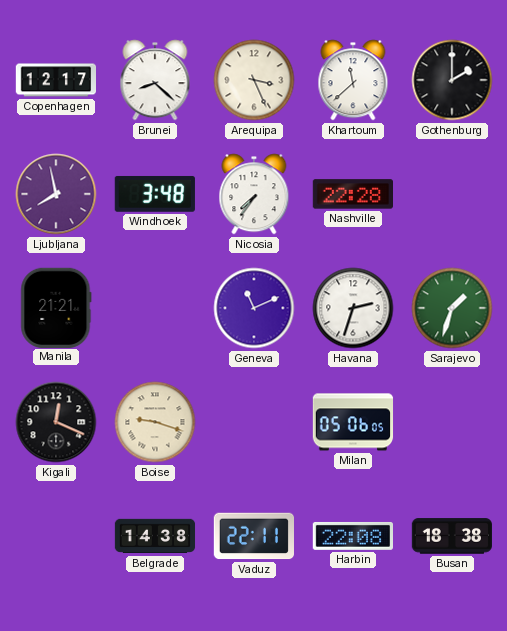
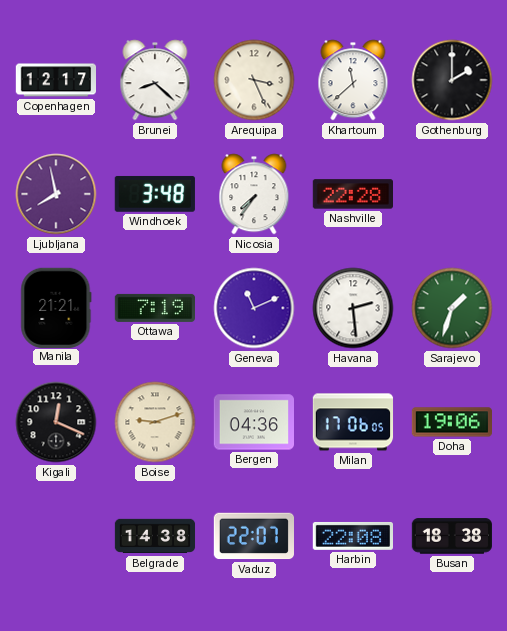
Ottawa: none -> 7:19
Havana: 2:33 -> 2:29
Boise: 9:18 -> 9:12
Bergen: none -> 04:36
Milan: 05:06 -> 17:06
Doha: none -> 19:06
Vaduz: 22:11 -> 22:07
